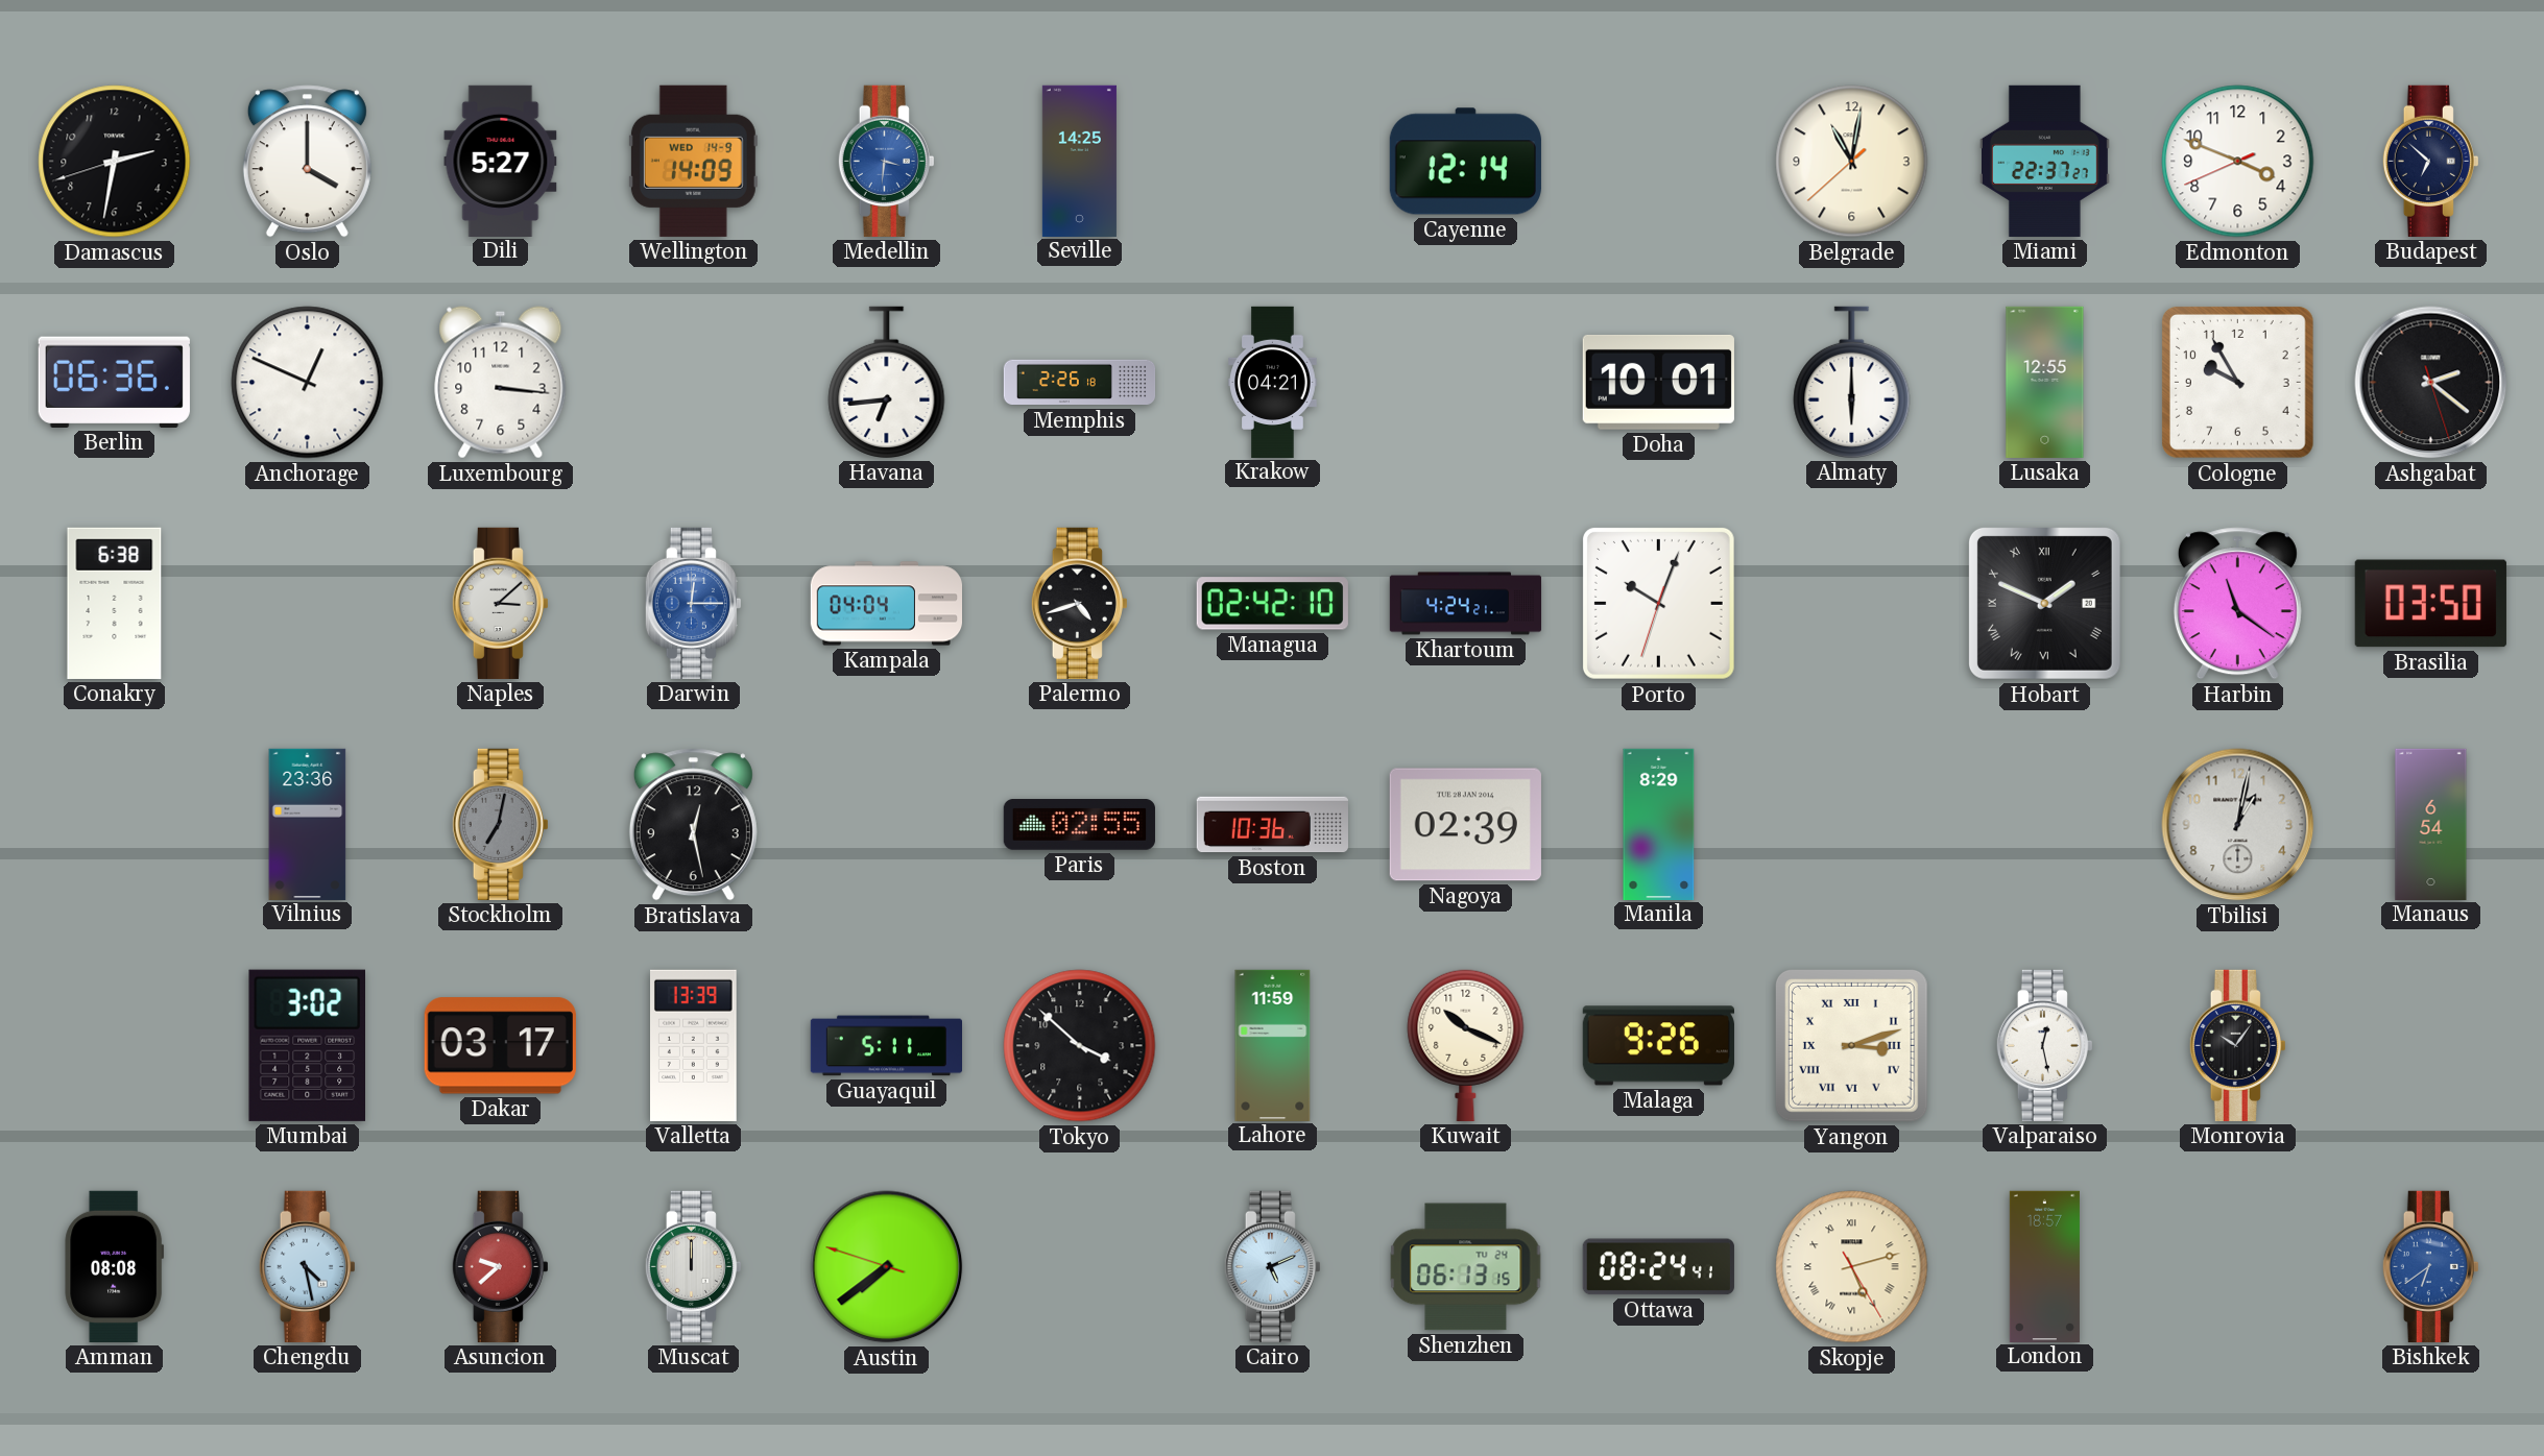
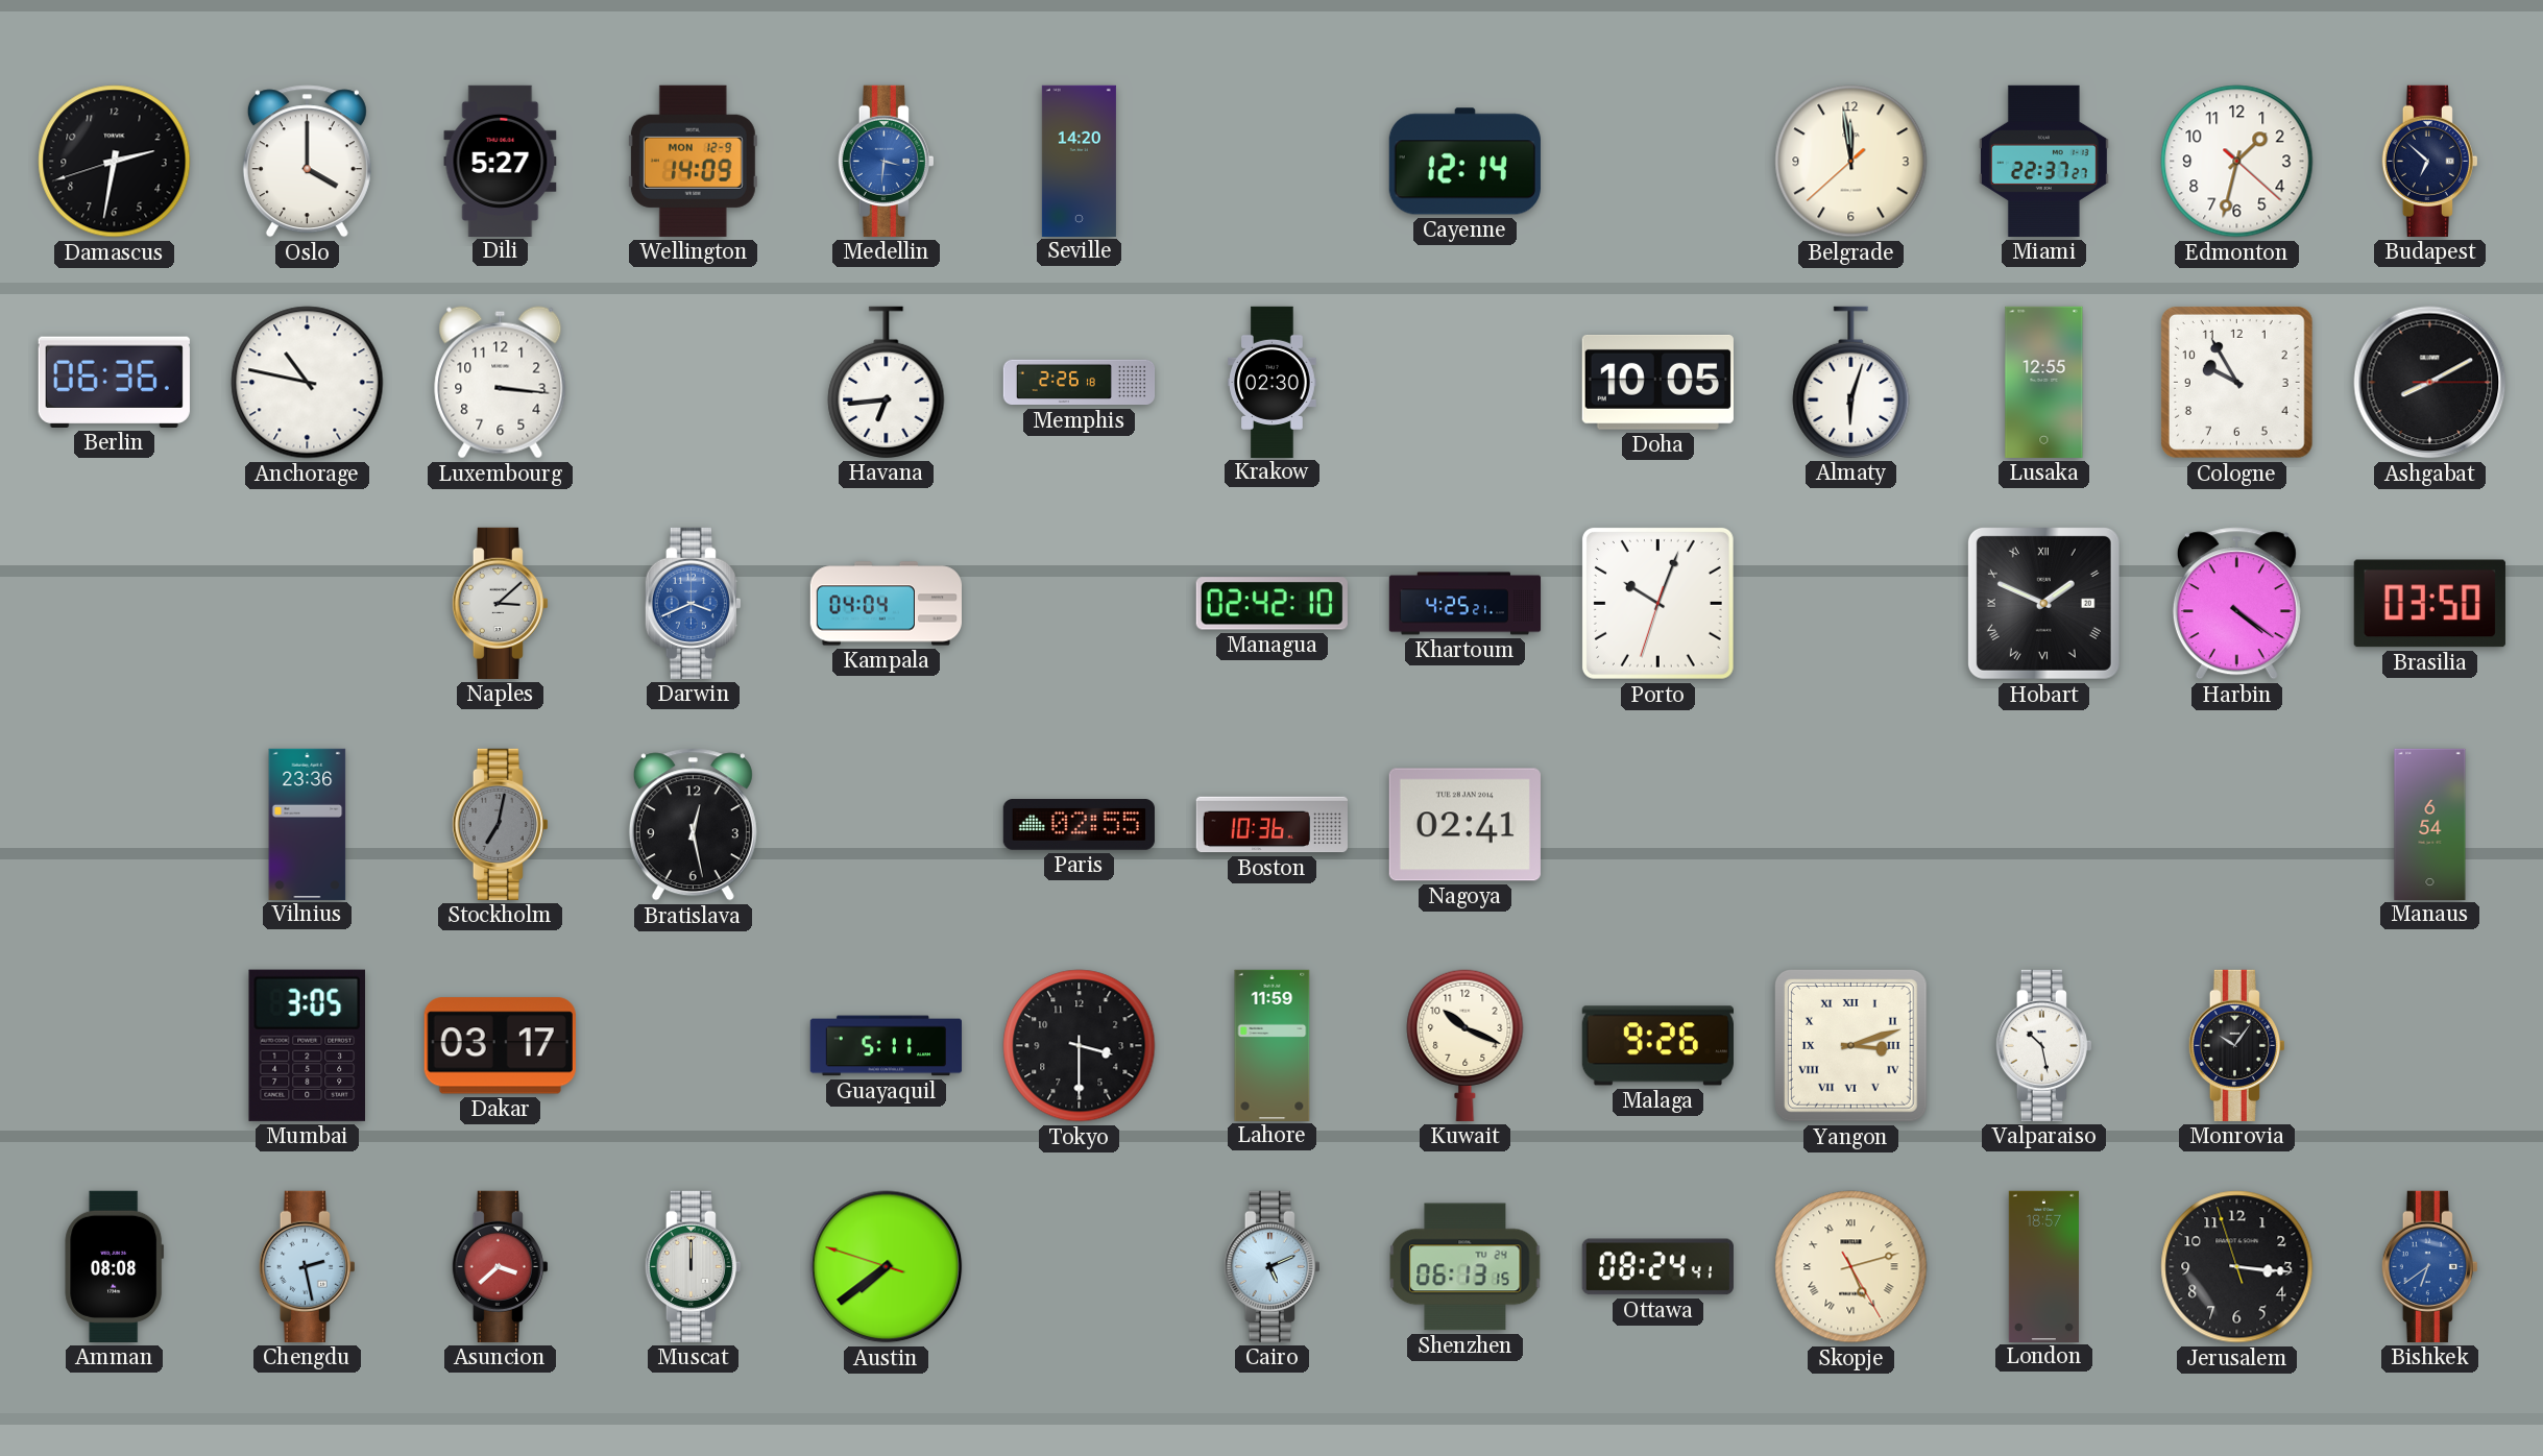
Wellington date: WED 14-9 -> MON 12-9
Seville: 14:25 -> 14:20
Belgrade: 11:01 -> 11:58
Edmonton: 3:48 -> 1:32
Anchorage: 12:49 -> 10:47
Krakow: 04:21 -> 02:30
Doha: 10:01 -> 10:05
Almaty: 6:00 -> 6:03
Ashgabat: 2:21 -> 8:10
Conakry: 6:38 -> none
Darwin: 12:15 -> 3:41
Palermo: 4:42 -> none
Khartoum: 4:24 -> 4:25
Harbin: 11:21 -> 4:21
Nagoya: 02:39 -> 02:41
Manila: 8:29 -> none
Tbilisi: 1:02 -> none
Mumbai: 3:02 -> 3:05
Valletta: 13:39 -> none
Tokyo: 3:52 -> 3:30
Valparaiso: 12:28 -> 10:28
Chengdu: 4:28 -> 2:28
Asuncion: 9:38 -> 3:38
Jerusalem: none -> 3:15
